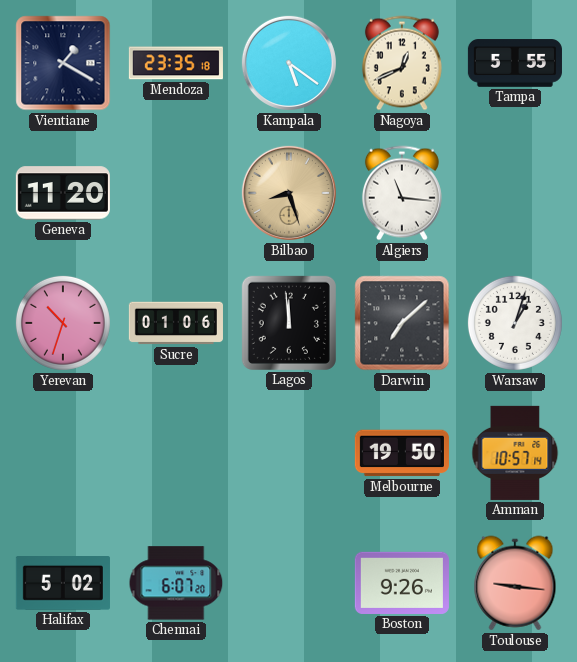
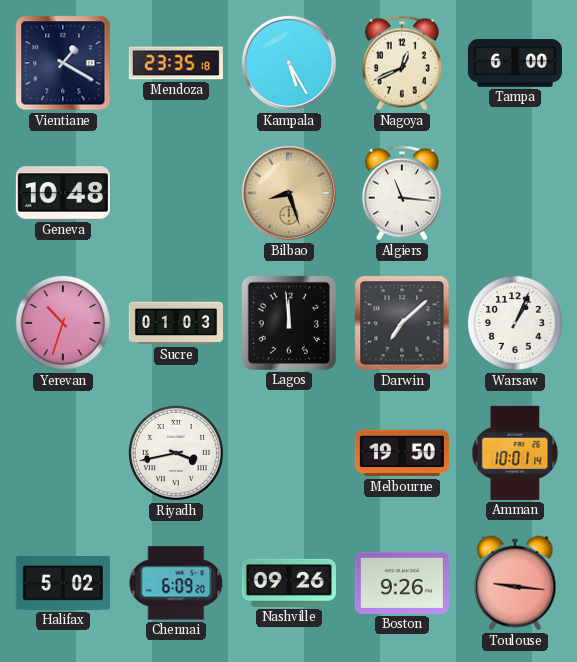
Kampala: 5:21 -> 5:25
Tampa: 5:55 -> 6:00
Geneva: 11:20 -> 10:48
Sucre: 01:06 -> 01:03
Warsaw: 1:03 -> 1:04
Riyadh: none -> 3:43
Amman: 10:57 -> 10:01
Chennai: 6:07 -> 6:09
Nashville: none -> 09:26
